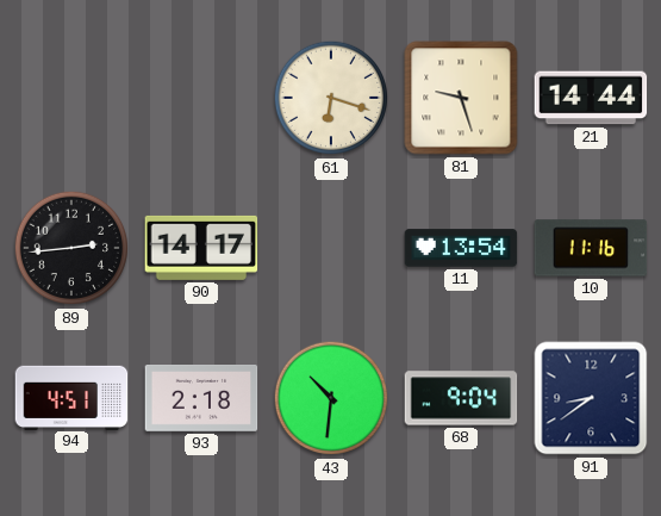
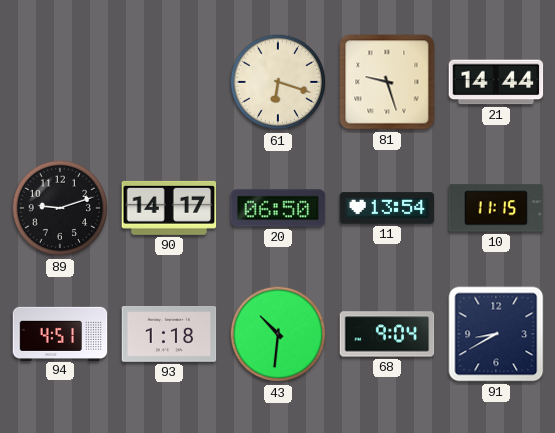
89: 2:44 -> 9:12
20: none -> 06:50
10: 11:16 -> 11:15
93: 2:18 -> 1:18
91: 8:39 -> 8:40
